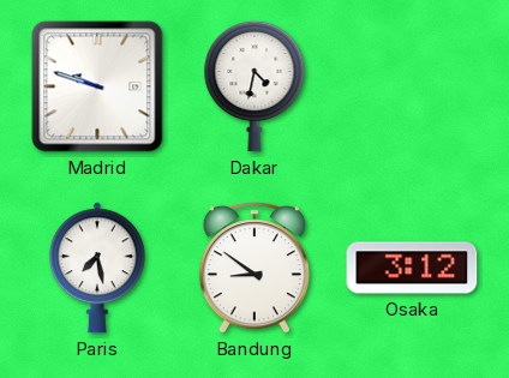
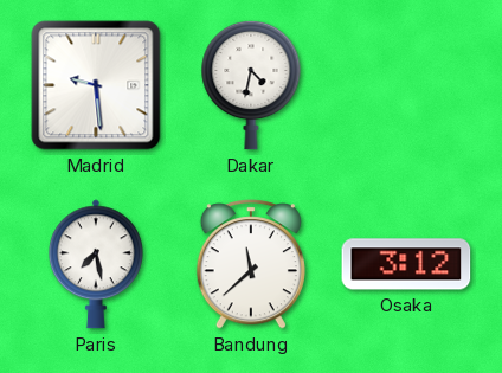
Madrid: 9:48 -> 9:29
Bandung: 8:51 -> 11:38
